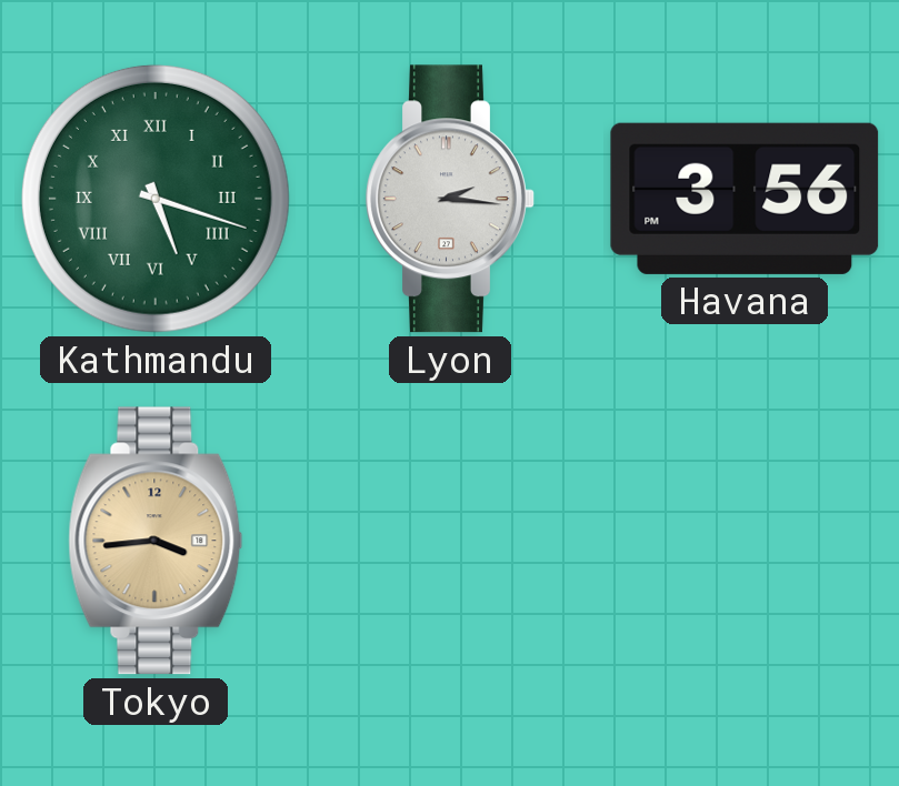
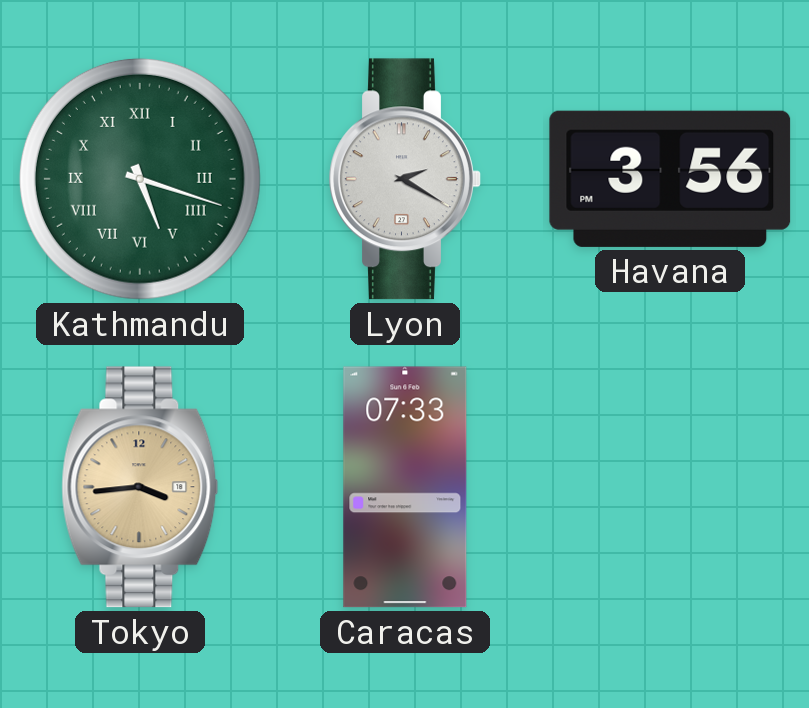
Lyon: 2:16 -> 2:20
Caracas: none -> 07:33
